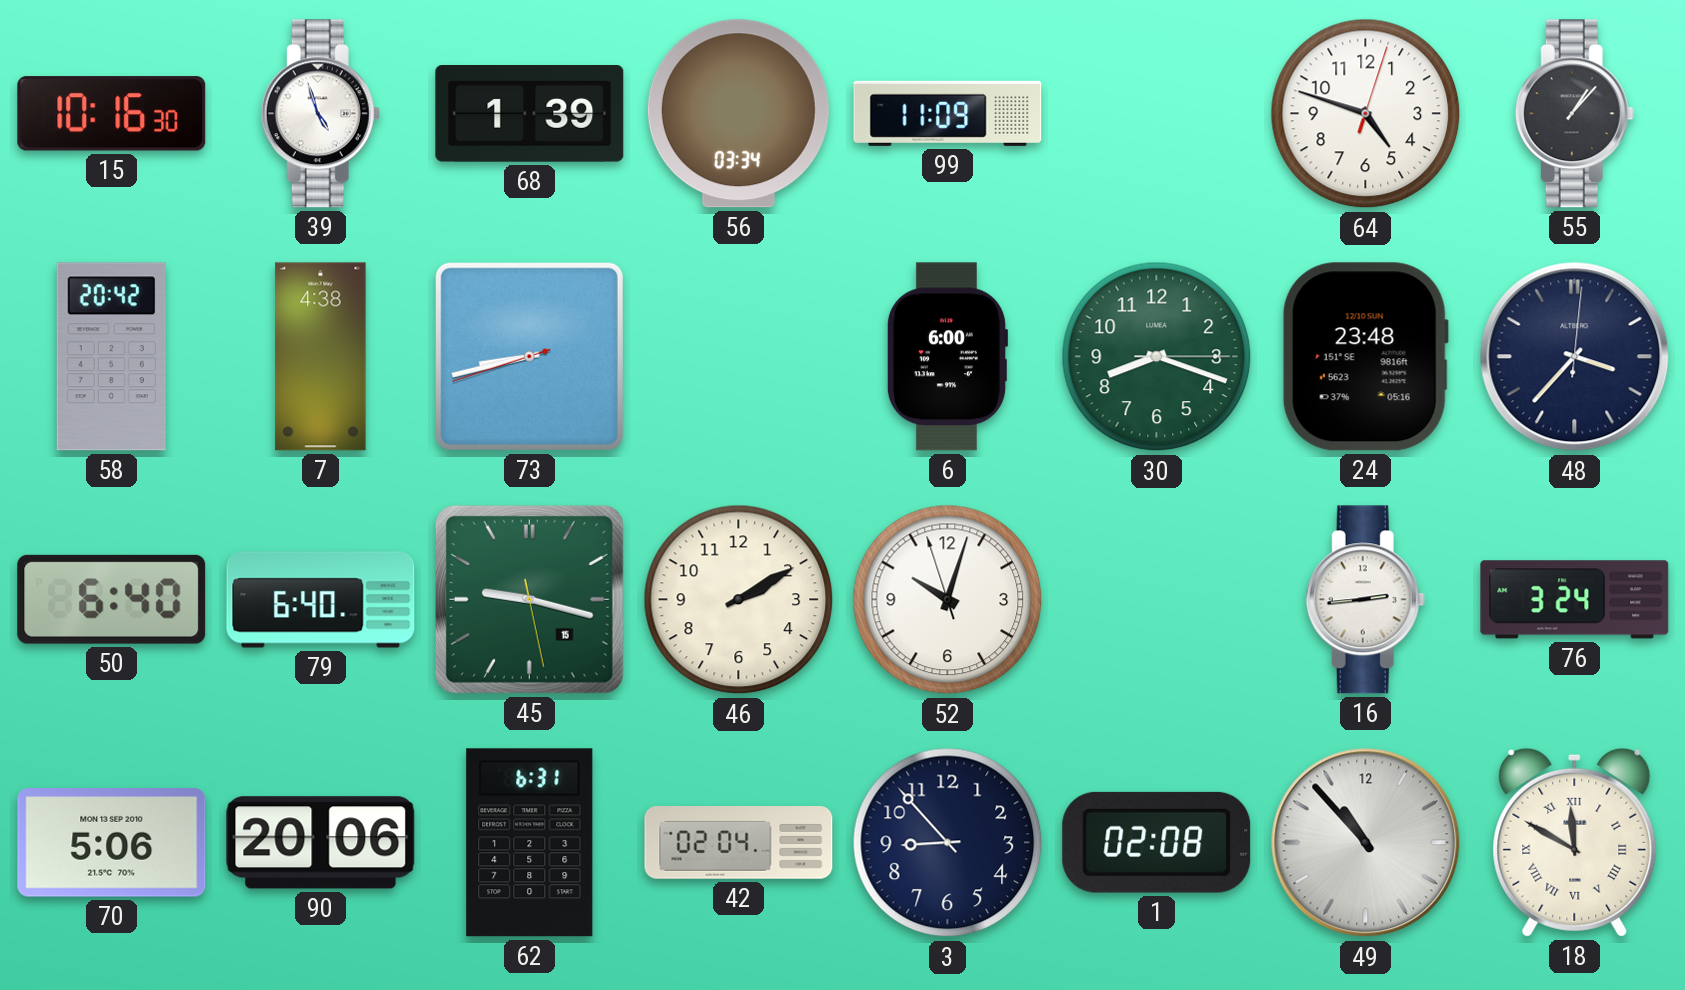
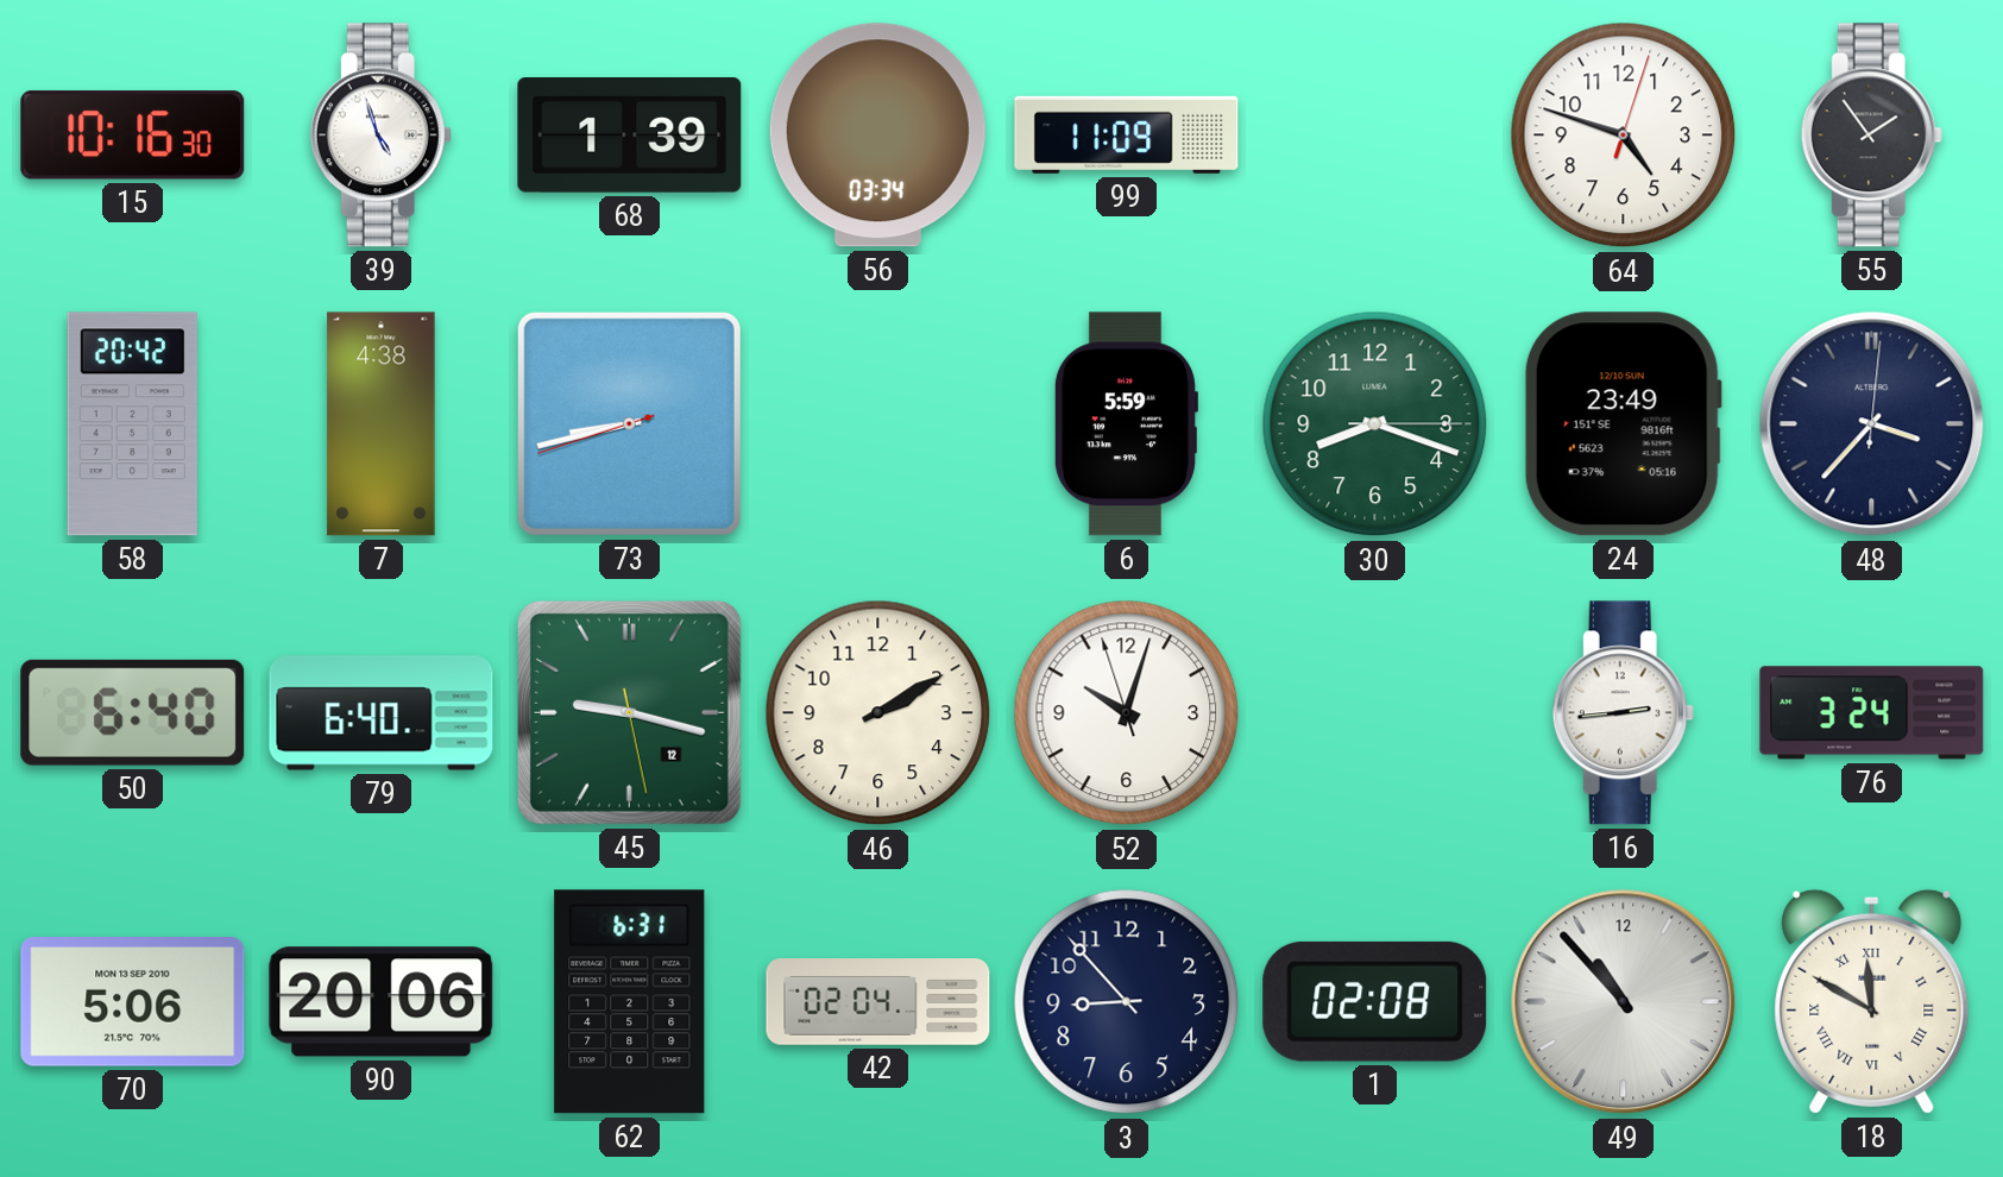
55: 1:07 -> 1:54
6: 6:00 -> 5:59
24: 23:48 -> 23:49
45 date: 15 -> 12
